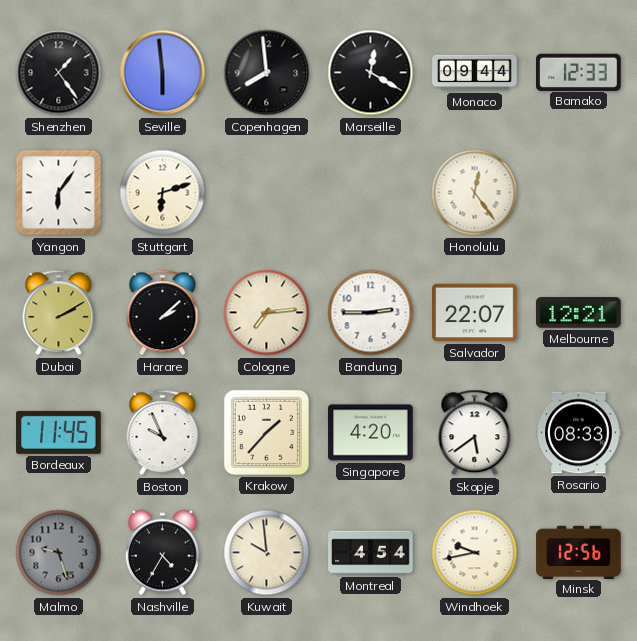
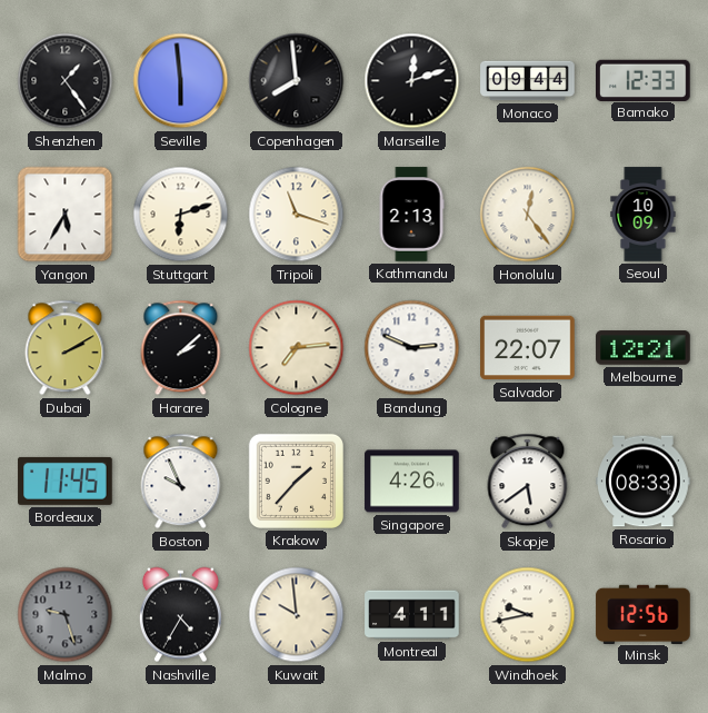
Marseille: 12:20 -> 12:12
Yangon: 6:06 -> 5:35
Tripoli: none -> 11:18
Kathmandu: none -> 2:13
Seoul: none -> 10:09
Bandung: 2:45 -> 2:49
Singapore: 4:20 -> 4:26
Montreal: 4:54 -> 4:11
